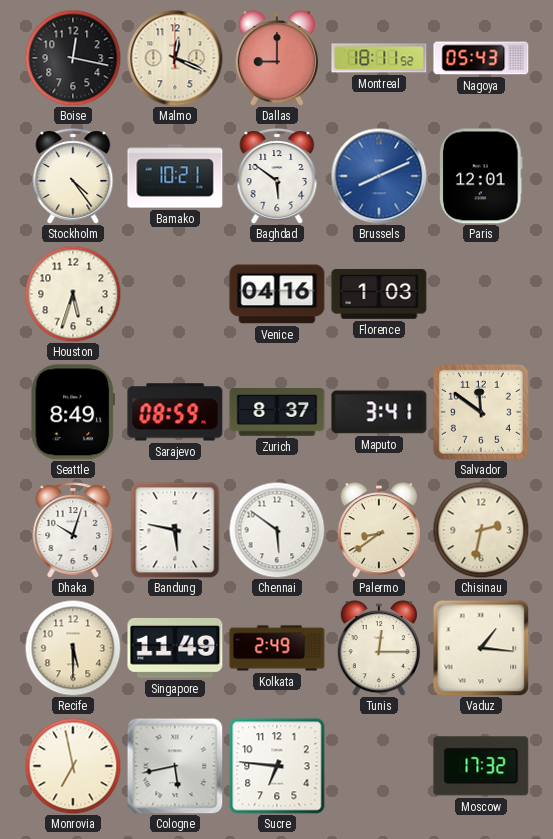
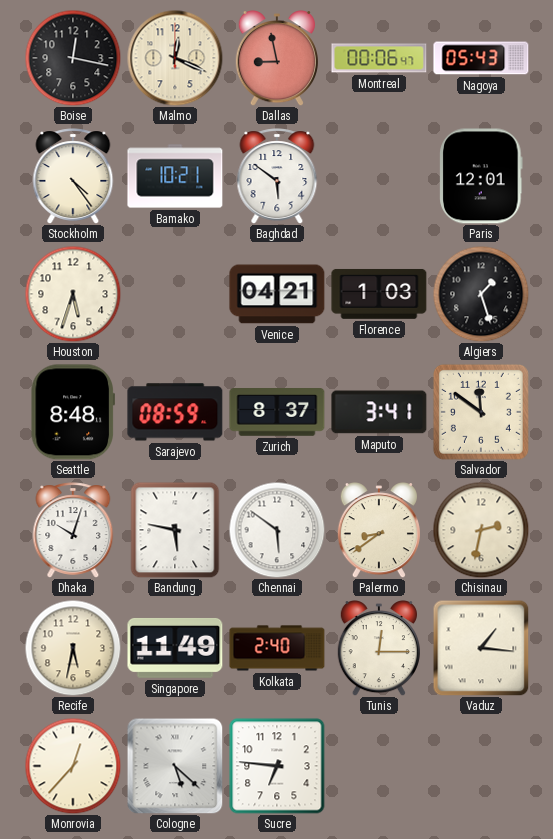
Dallas: 9:00 -> 8:58
Montreal: 18:11 -> 00:06
Brussels: 8:11 -> none
Venice: 04:16 -> 04:21
Algiers: none -> 1:27
Seattle: 8:49 -> 8:48
Recife: 5:30 -> 5:32
Kolkata: 2:49 -> 2:40
Monrovia: 6:58 -> 12:37
Cologne: 5:43 -> 5:22
Moscow: 17:32 -> none
